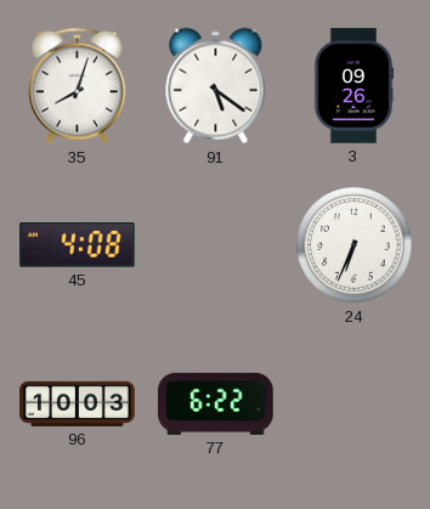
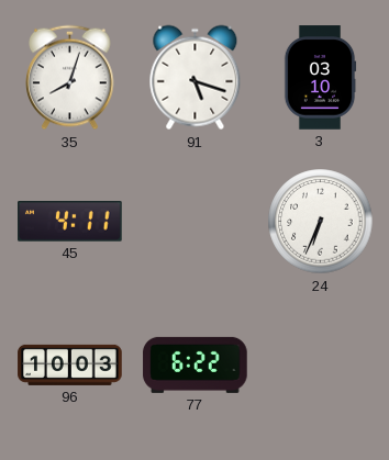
91: 5:21 -> 5:18
3: 09:26 -> 03:10
45: 4:08 -> 4:11
